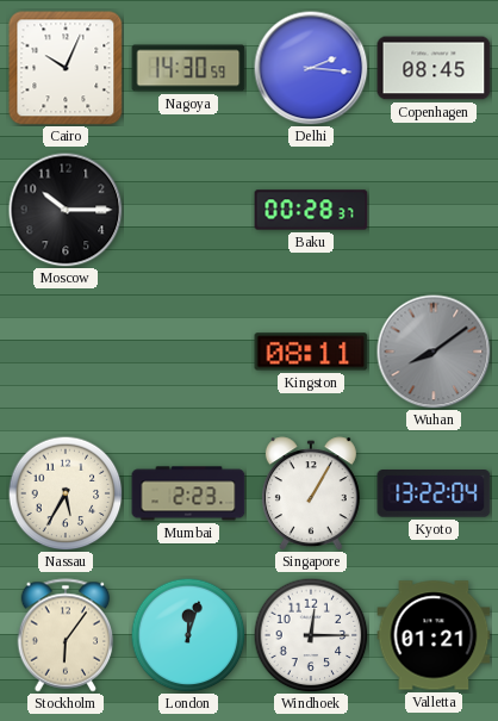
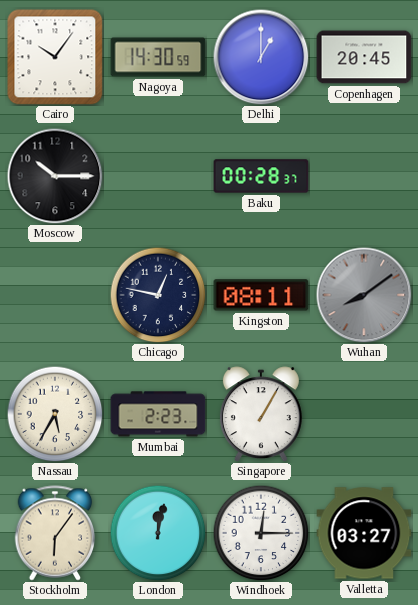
Cairo: 10:04 -> 10:06
Delhi: 2:16 -> 1:00
Copenhagen: 08:45 -> 20:45
Chicago: none -> 12:47
Kyoto: 13:22 -> none
London: 12:03 -> 12:02
Valletta: 01:21 -> 03:27
